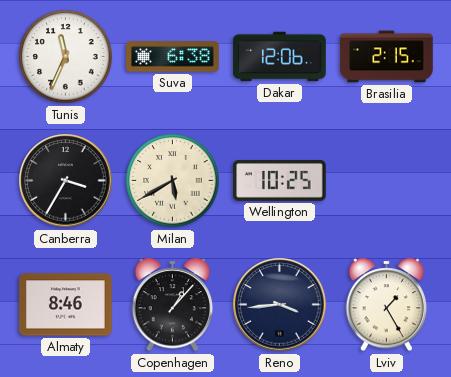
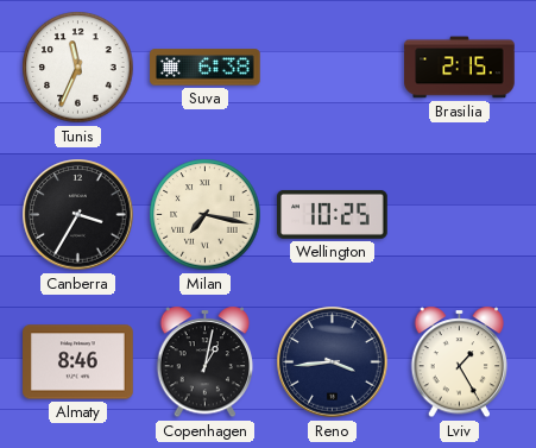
Dakar: 12:06 -> none
Milan: 5:40 -> 7:17
Copenhagen: 1:07 -> 1:02
